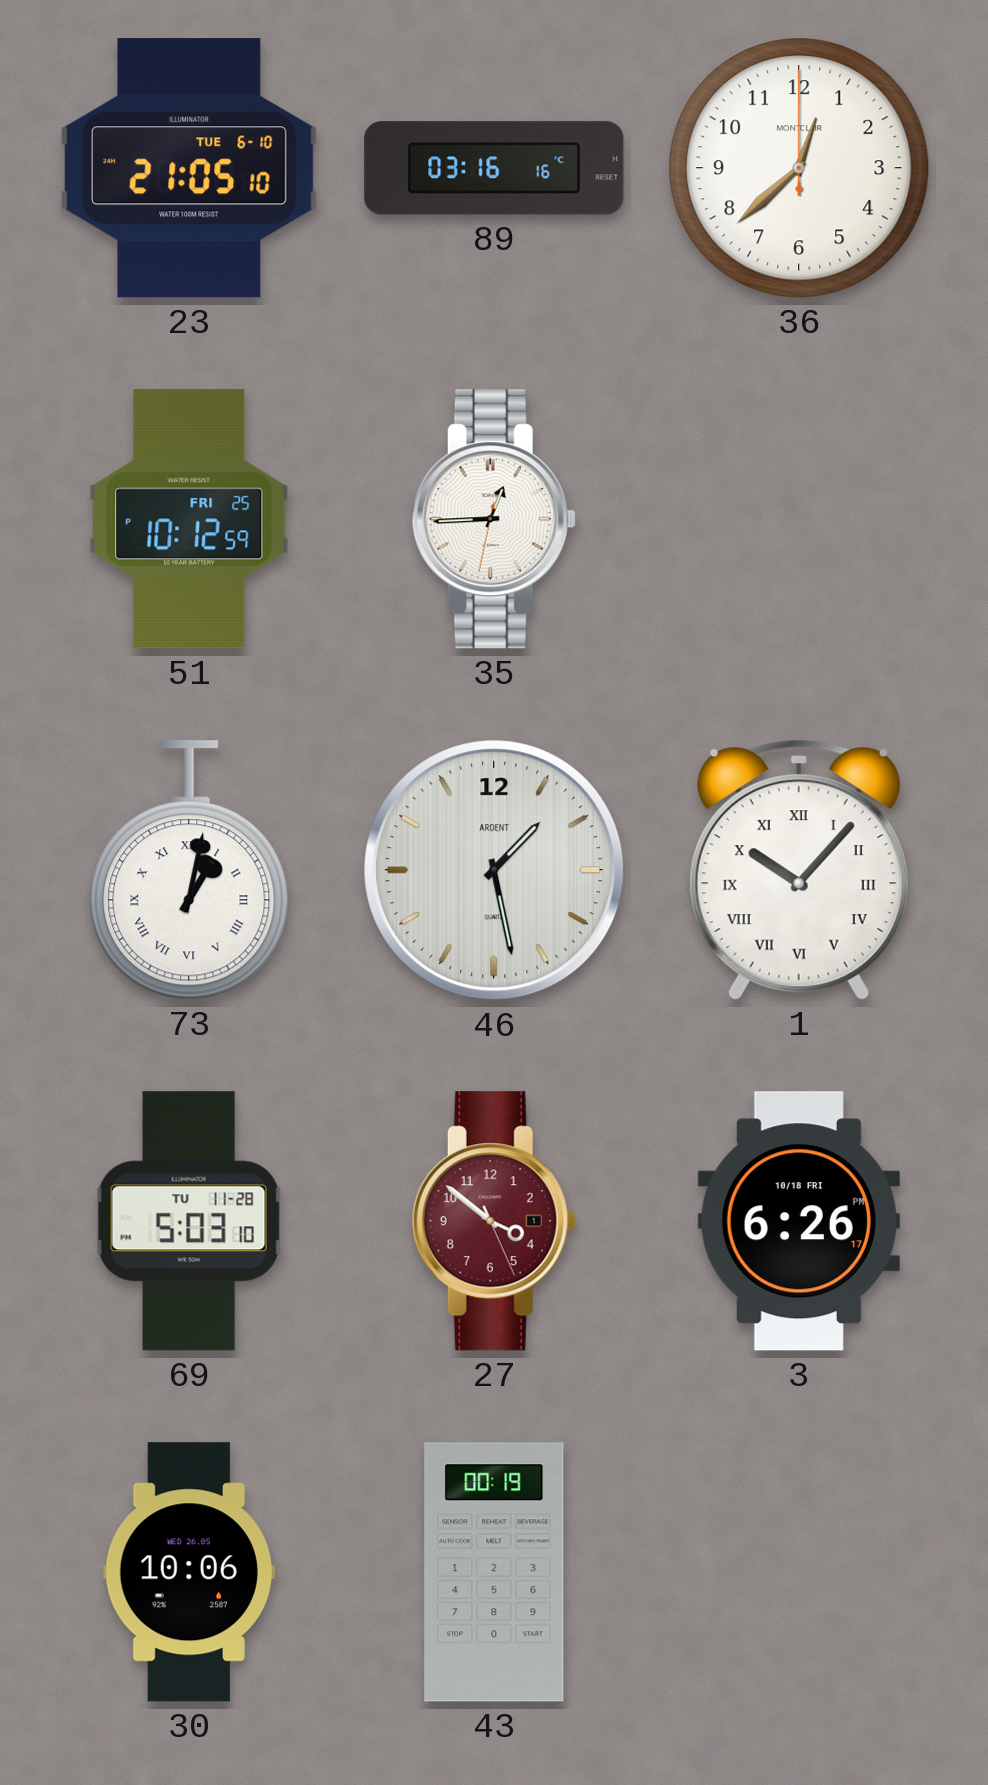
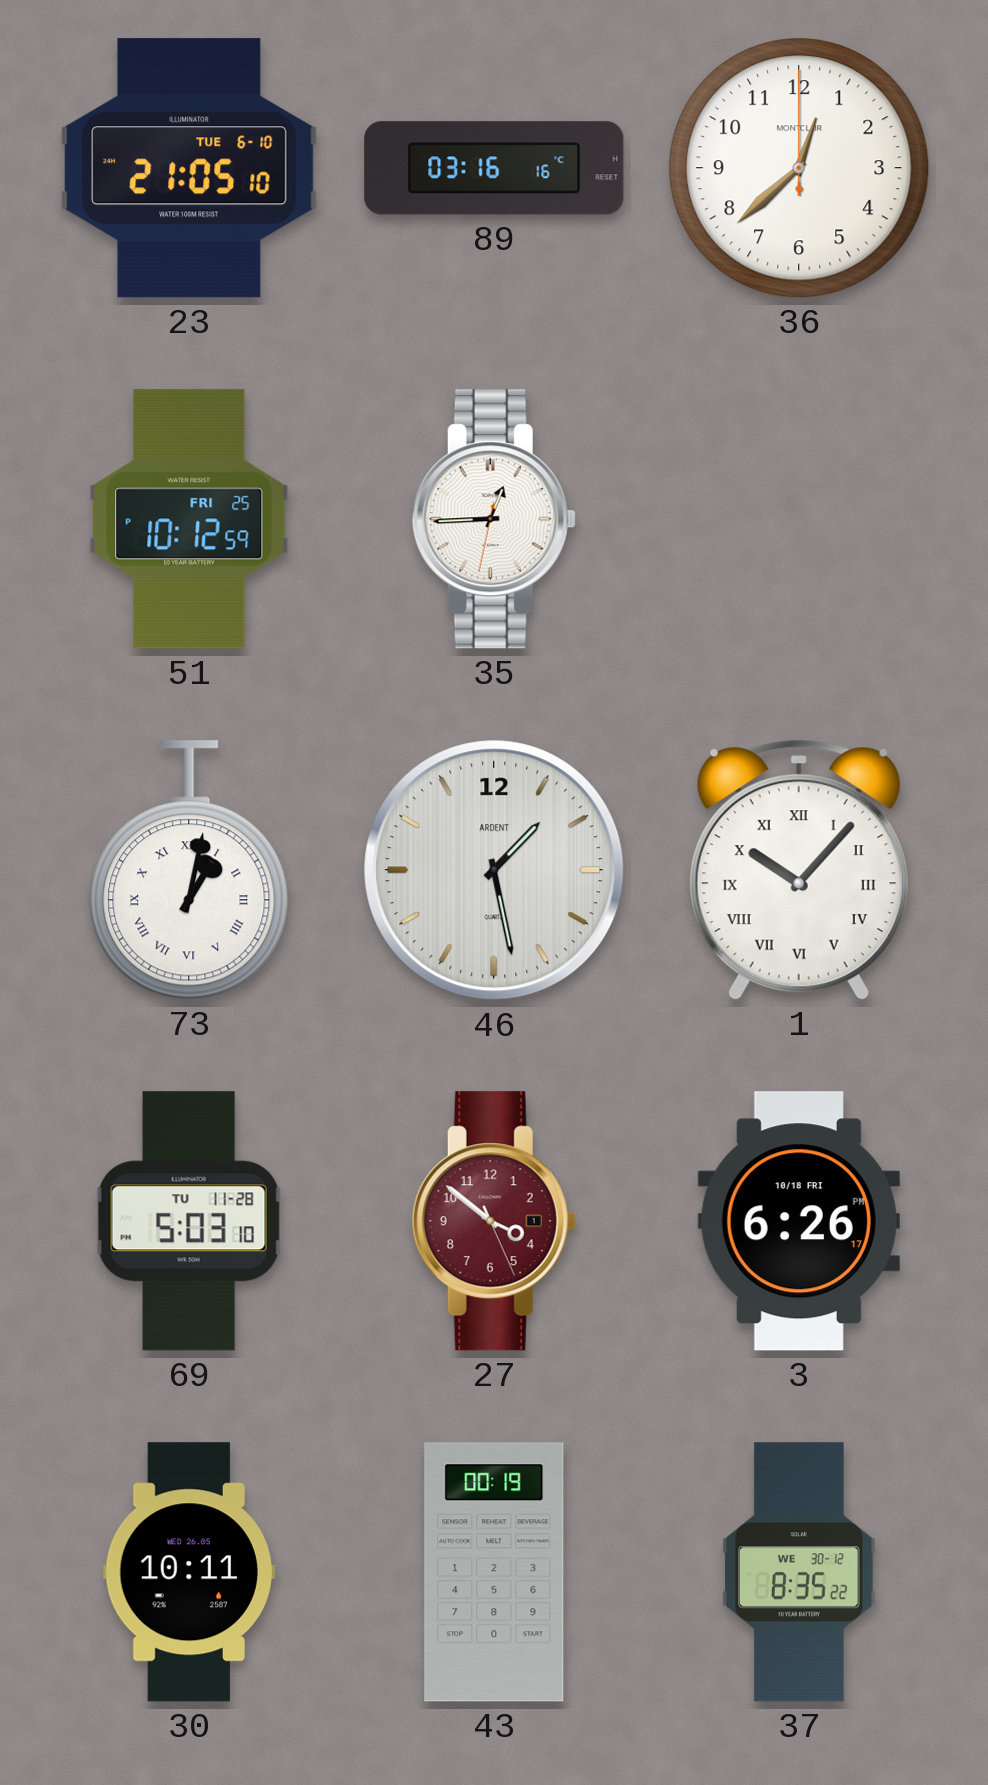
30: 10:06 -> 10:11
37: none -> 8:35
